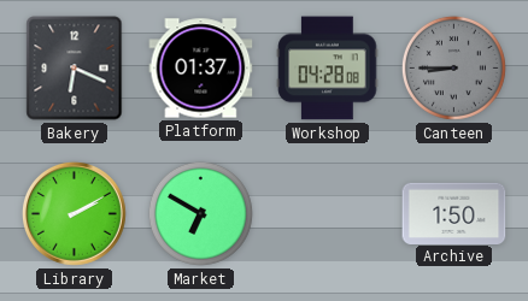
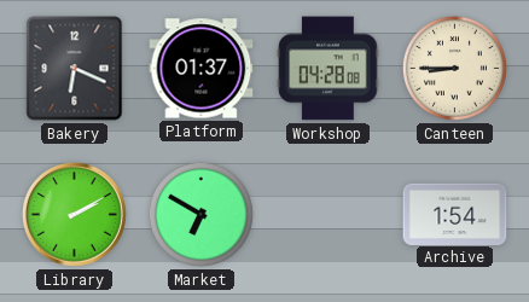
Canteen dial: grey -> cream
Archive: 1:50 -> 1:54
